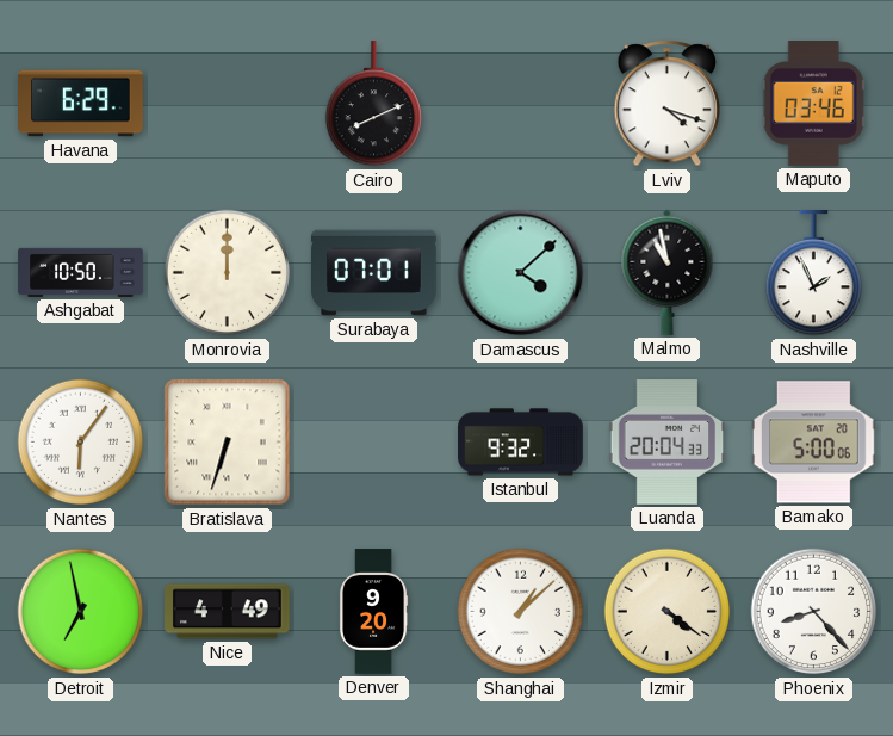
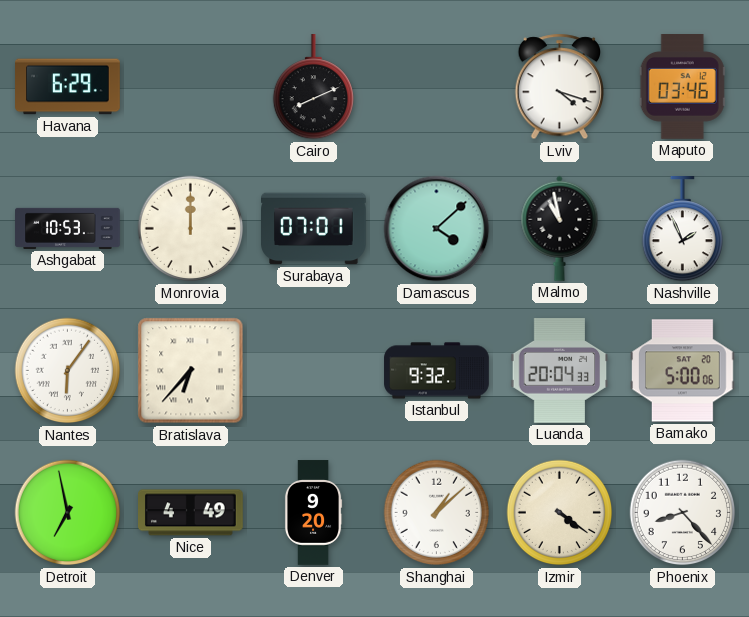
Ashgabat: 10:50 -> 10:53
Bratislava: 6:33 -> 6:37
